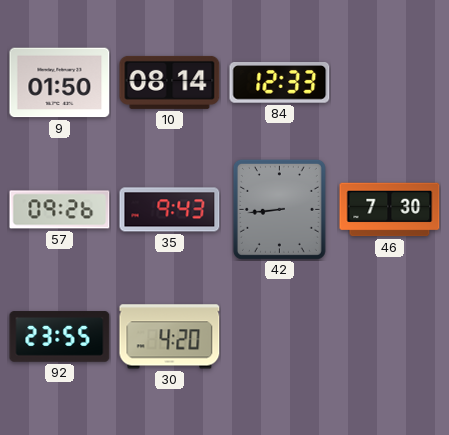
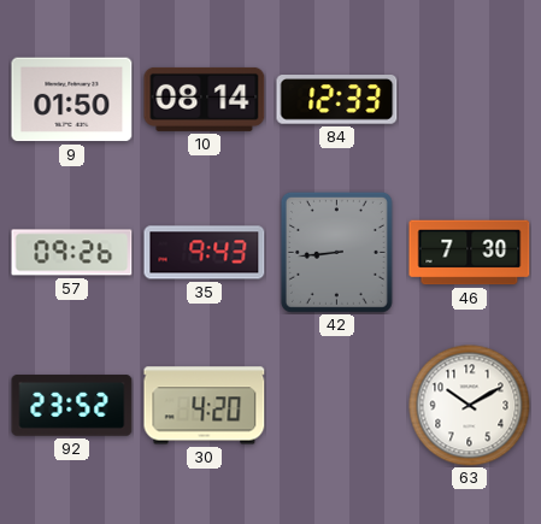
92: 23:55 -> 23:52
63: none -> 10:10
